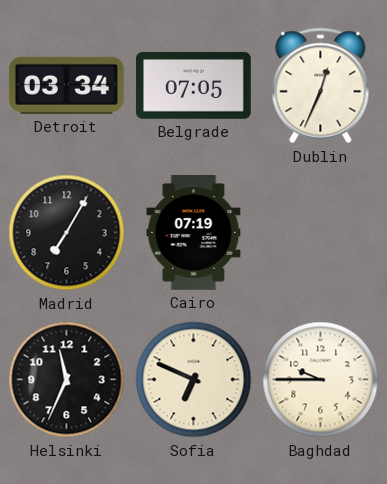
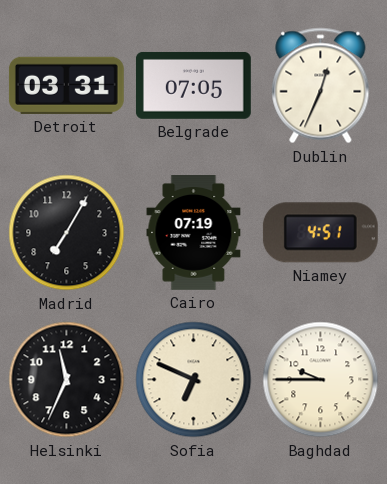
Detroit: 03:34 -> 03:31
Niamey: none -> 4:51
